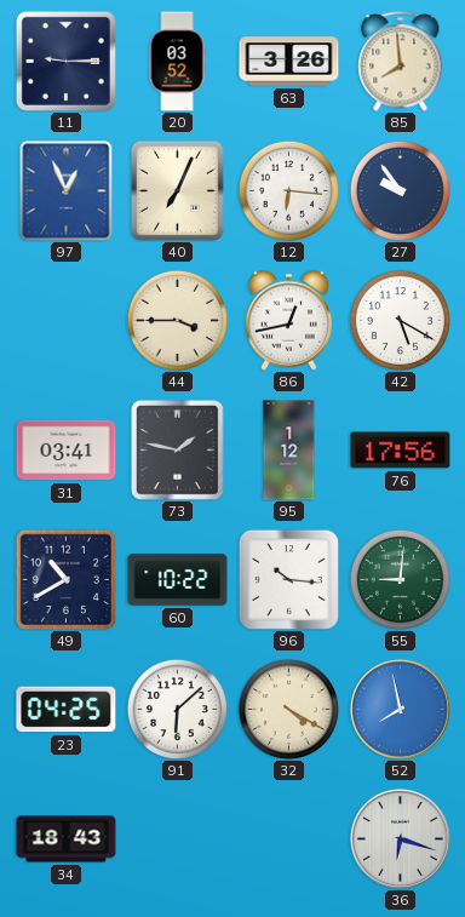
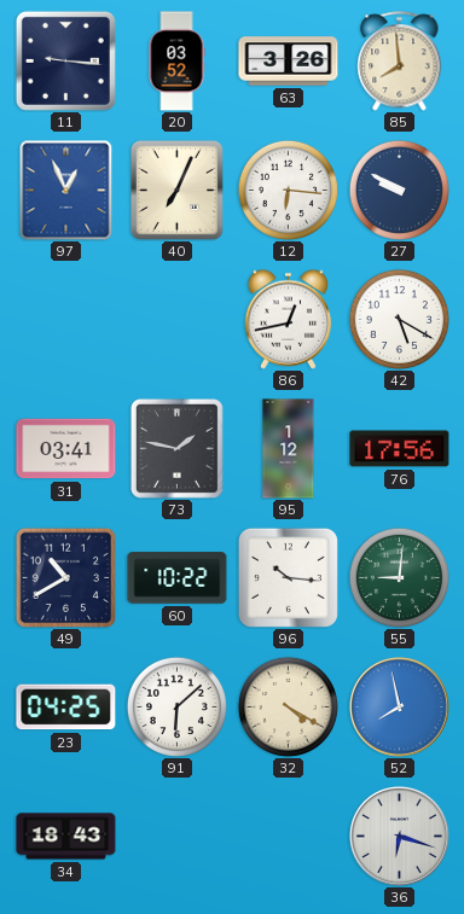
11: 9:15 -> 9:16
27: 9:54 -> 9:50
44: 3:45 -> none
